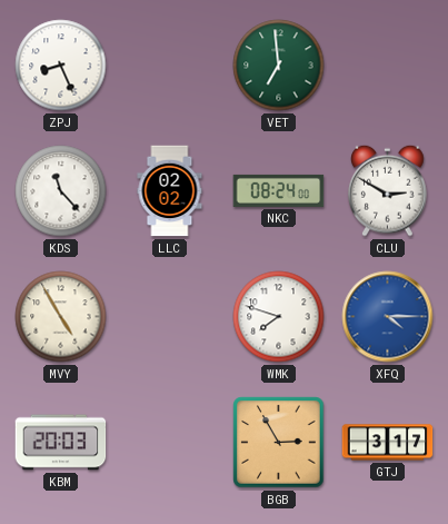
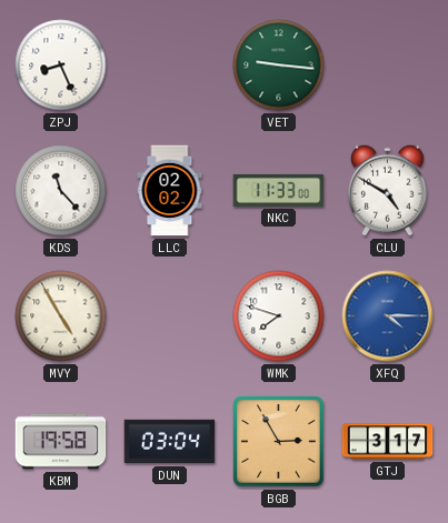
VET: 6:59 -> 9:16
NKC: 08:24 -> 11:33
CLU: 2:50 -> 4:50
KBM: 20:03 -> 19:58
DUN: none -> 03:04
